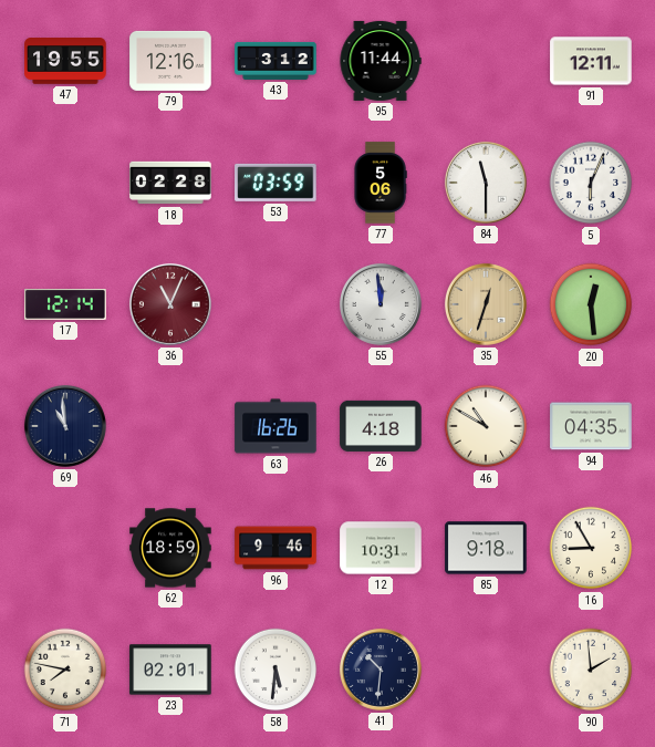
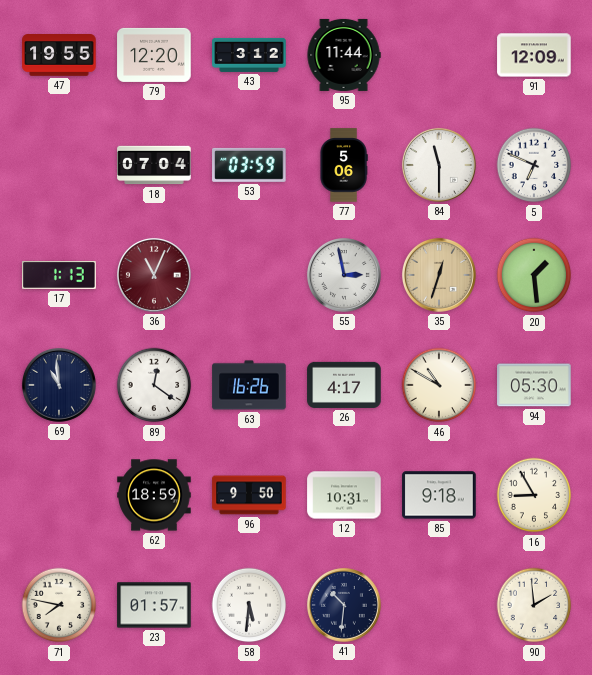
79: 12:16 -> 12:20
91: 12:11 -> 12:09
18: 02:28 -> 07:04
5: 6:04 -> 6:49
17: 12:14 -> 1:13
55: 11:59 -> 2:58
20: 12:29 -> 1:29
89: none -> 12:21
26: 4:18 -> 4:17
94: 04:35 -> 05:30
96: 9:46 -> 9:50
23: 02:01 -> 01:57
